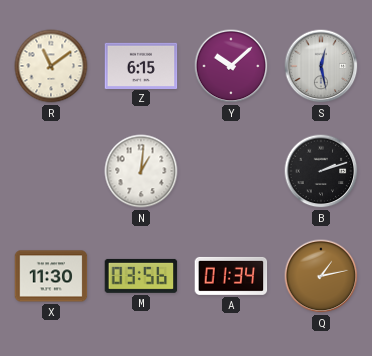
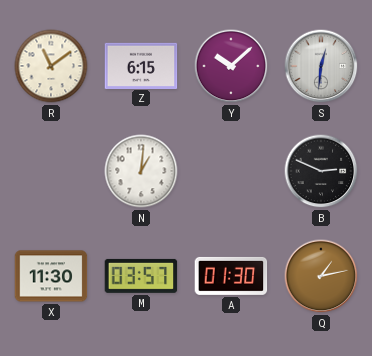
S: 12:28 -> 12:31
B: 2:12 -> 2:49
M: 03:56 -> 03:57
A: 01:34 -> 01:30
